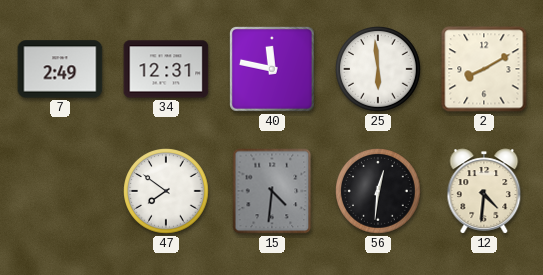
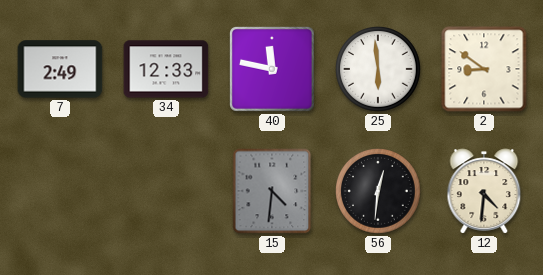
34: 12:31 -> 12:33
2: 8:10 -> 8:51
47: 7:51 -> none
